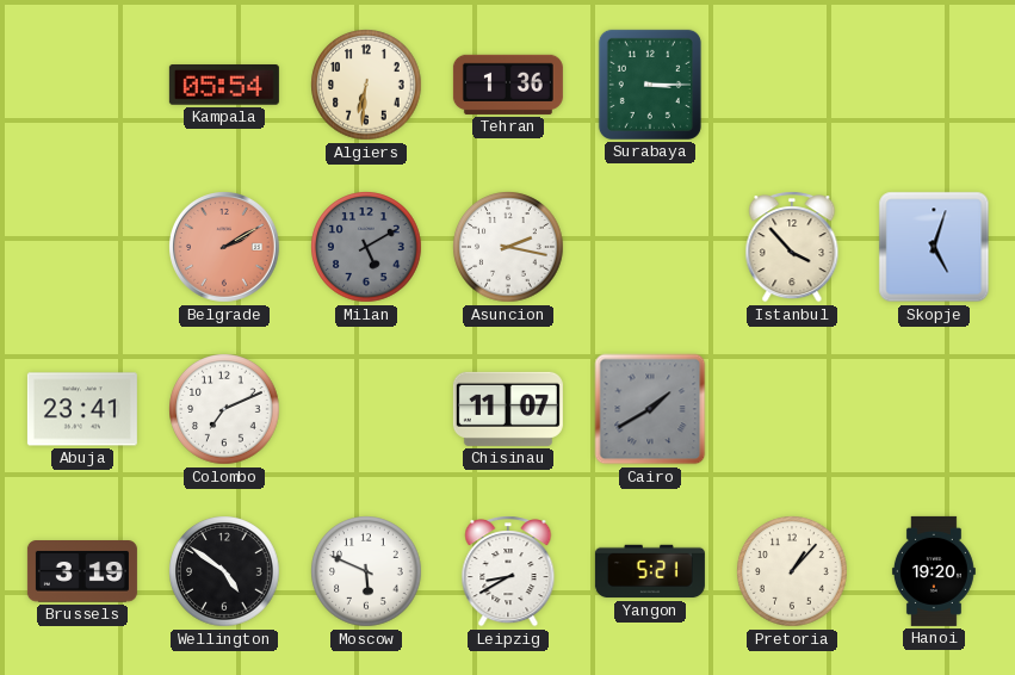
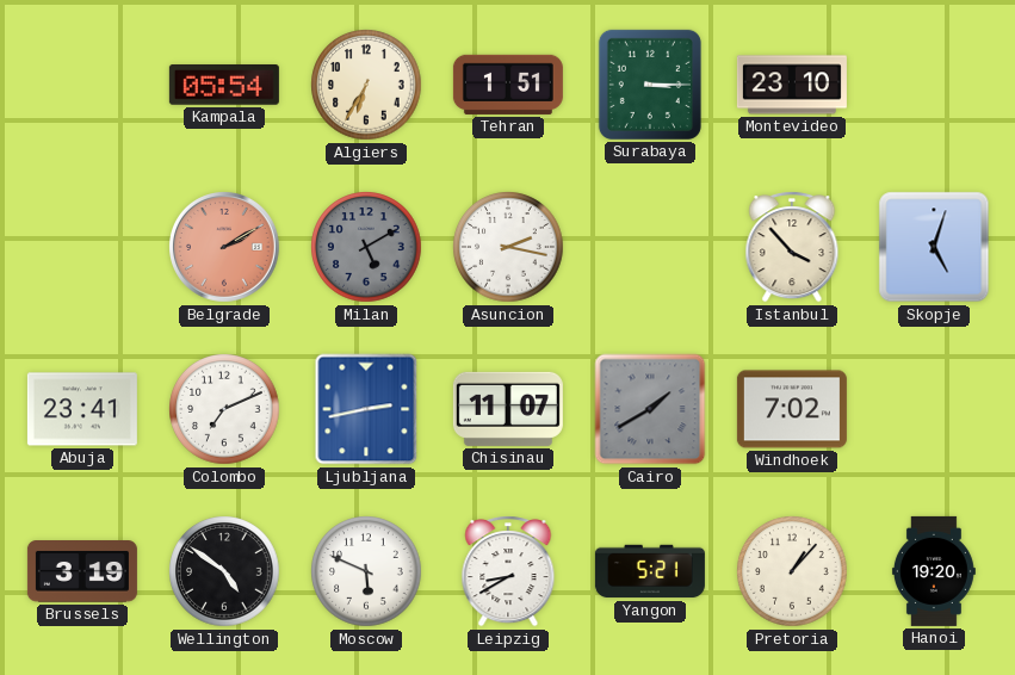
Algiers: 6:31 -> 6:35
Tehran: 1:36 -> 1:51
Montevideo: none -> 23:10
Ljubljana: none -> 2:43
Windhoek: none -> 7:02
